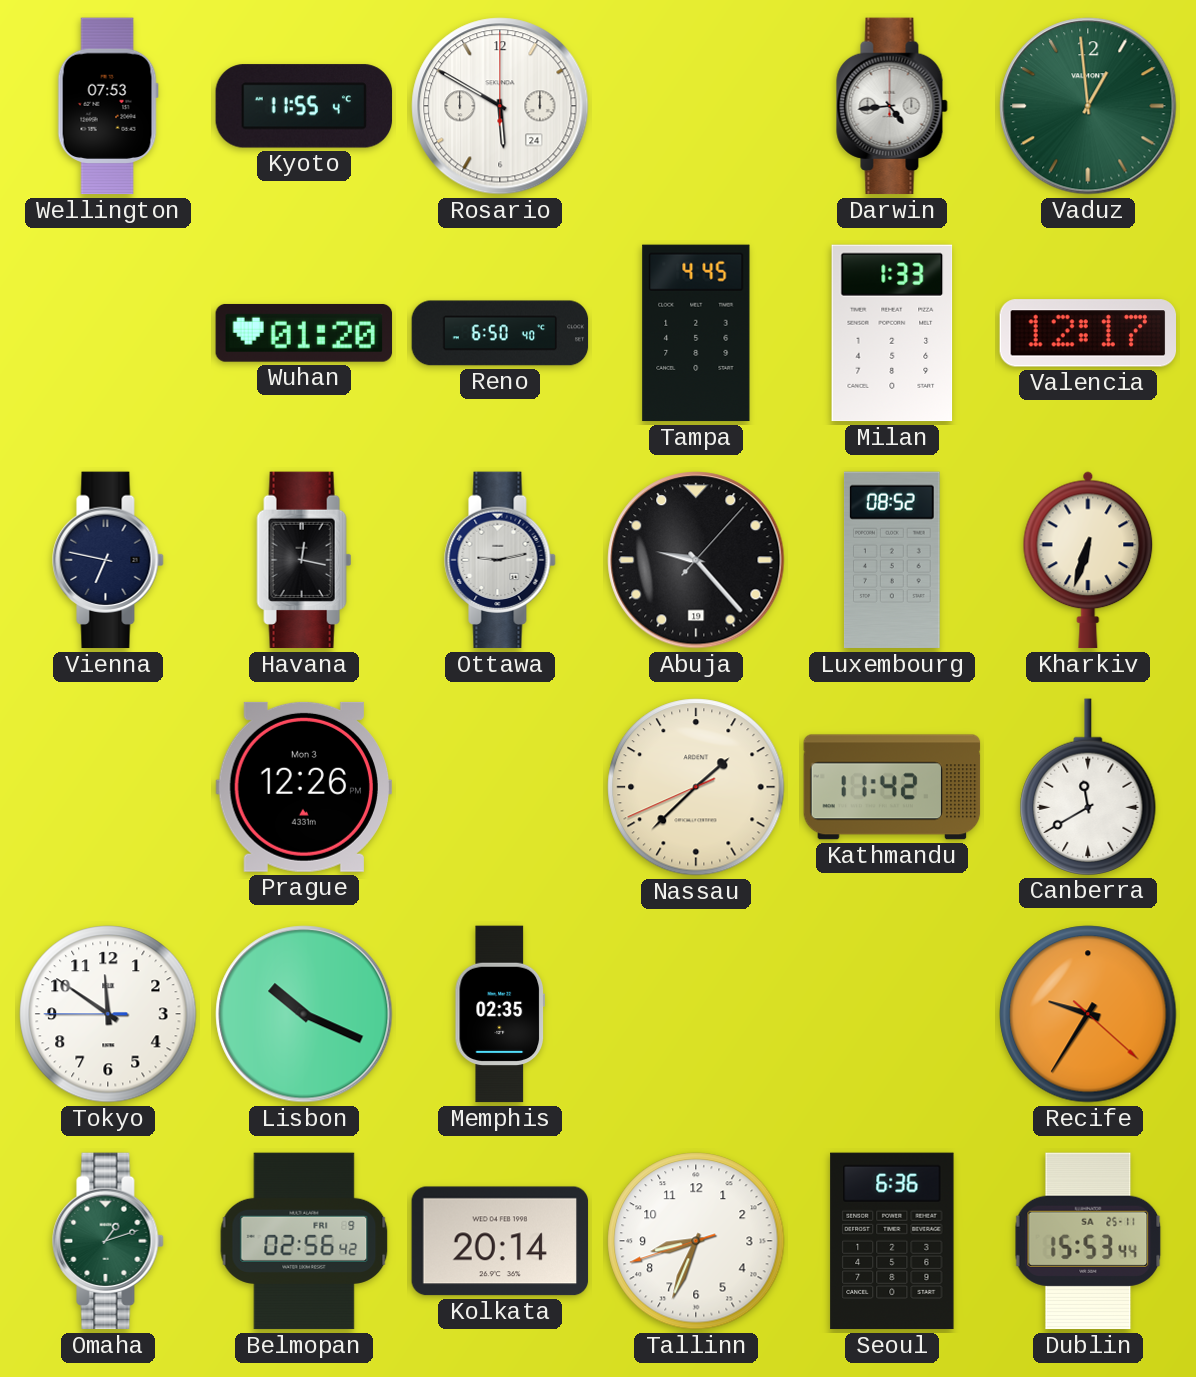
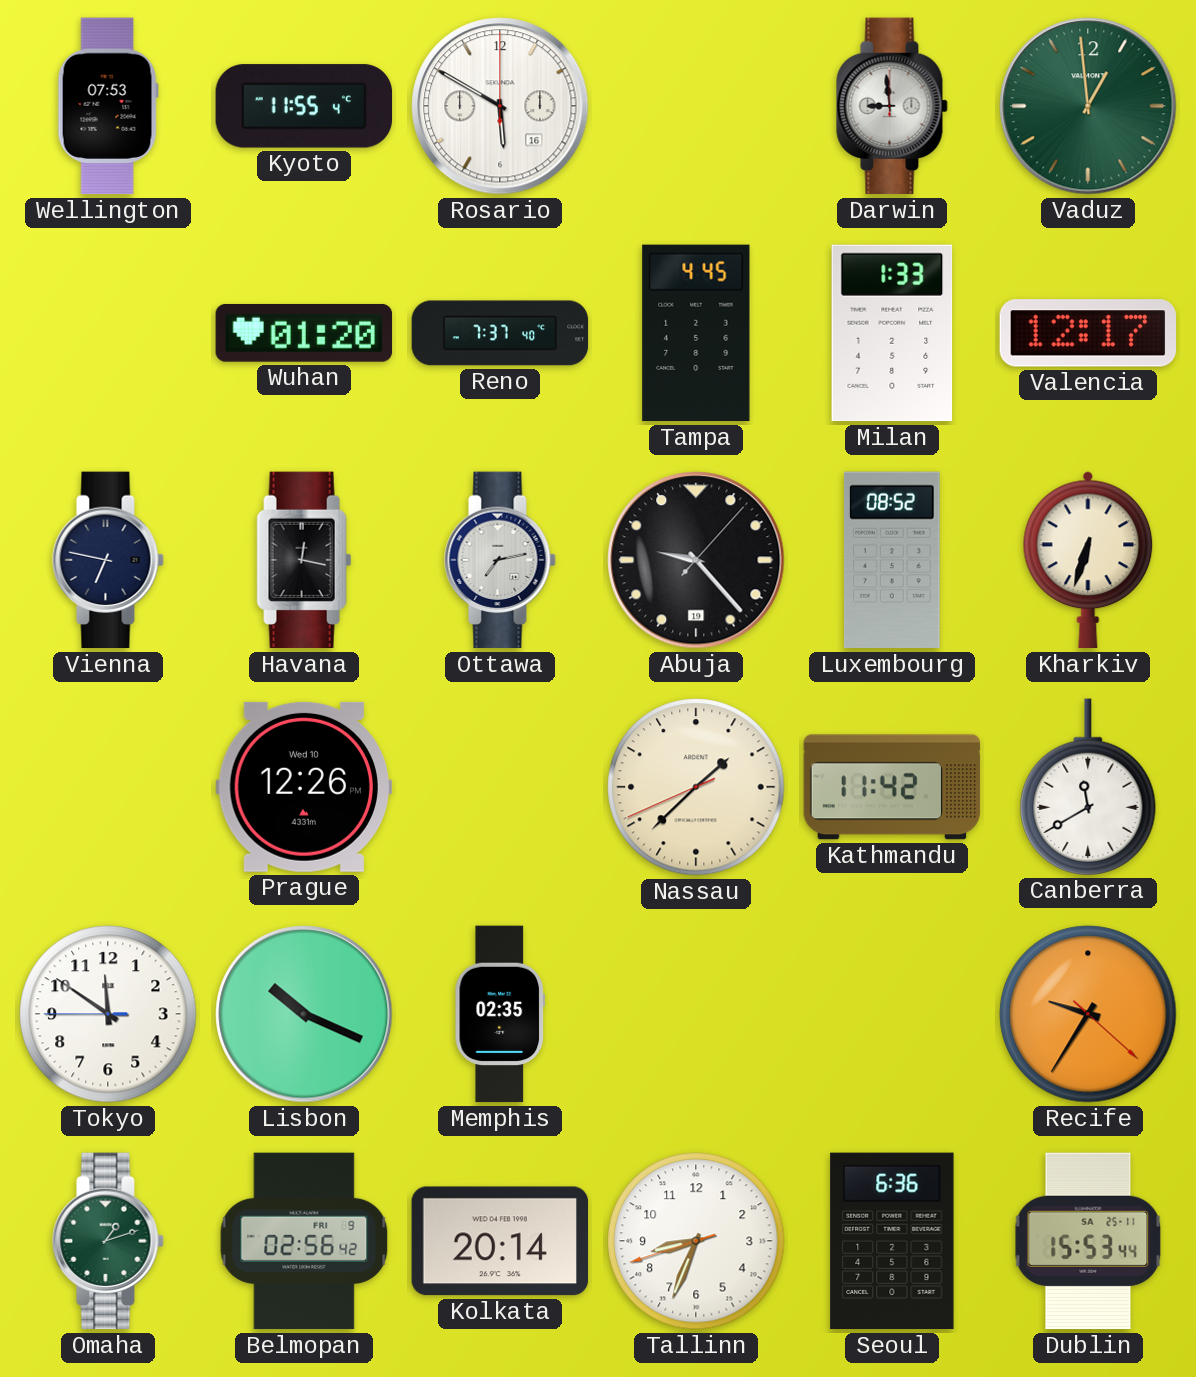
Rosario date: 24 -> 16
Darwin: 4:44 -> 8:59
Reno: 6:50 -> 7:37
Ottawa: 9:13 -> 7:13
Prague date: Mon 3 -> Wed 10
